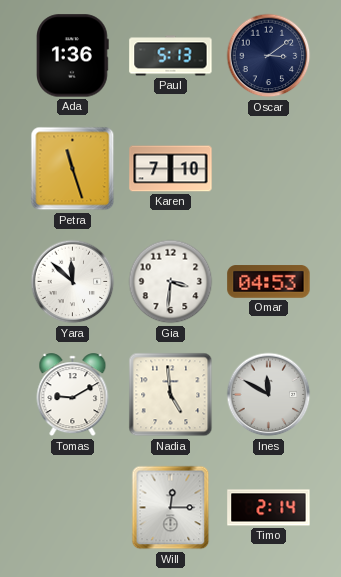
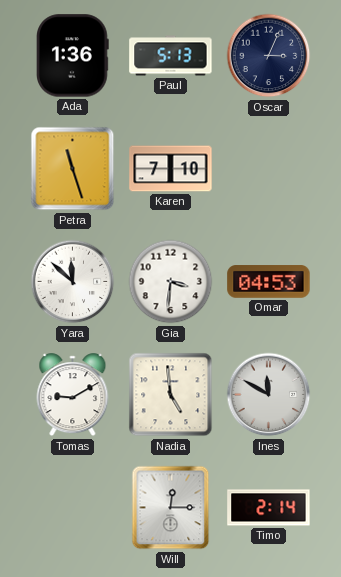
Oscar: 3:09 -> 3:04
